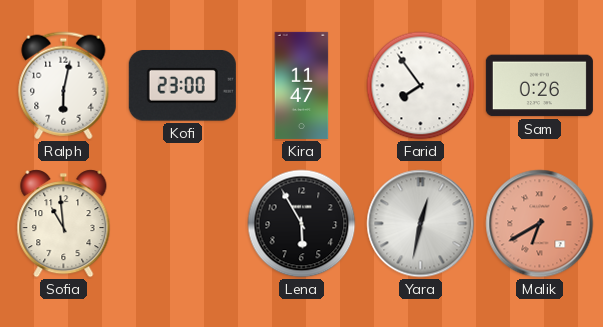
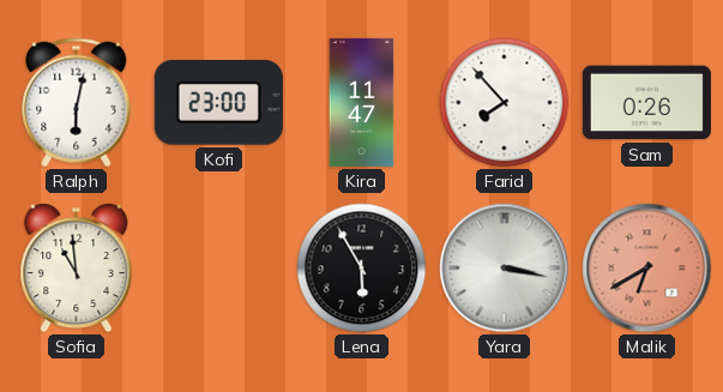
Farid: 7:54 -> 7:53
Yara: 12:32 -> 3:17
